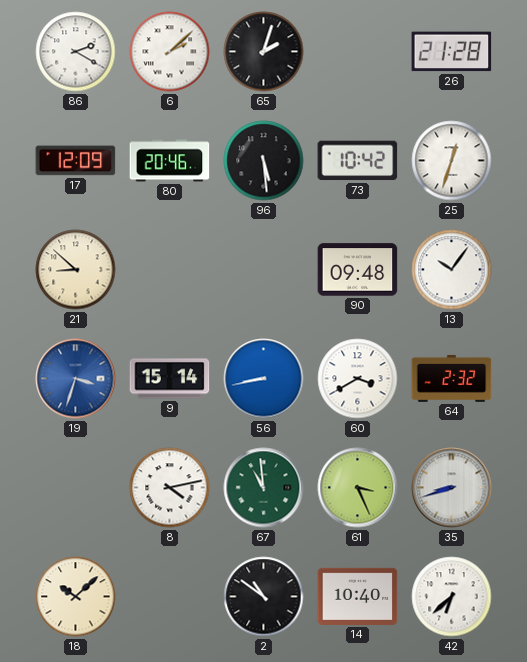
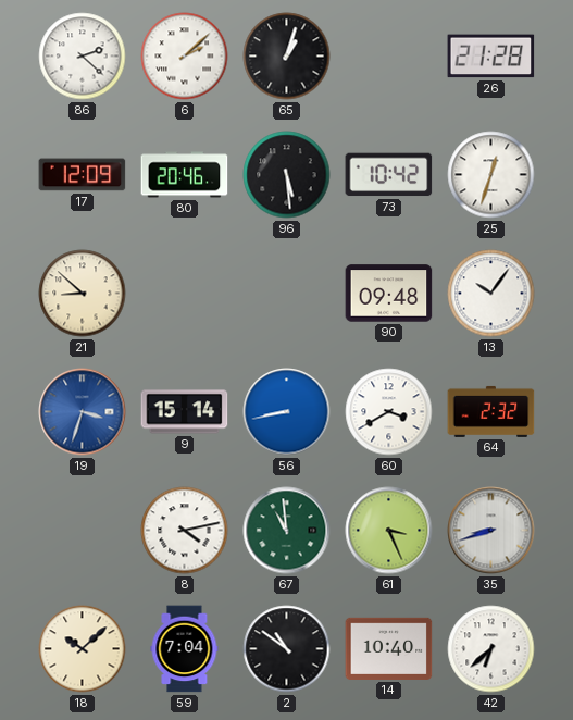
86: 2:20 -> 2:22
65: 2:03 -> 1:03
59: none -> 7:04
